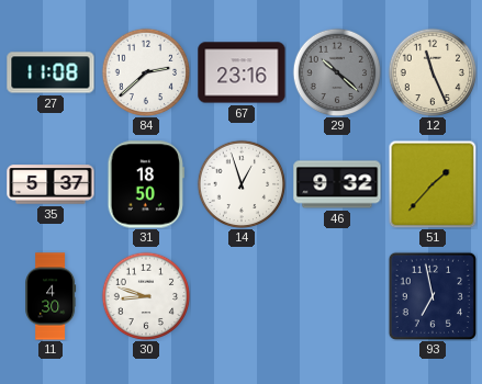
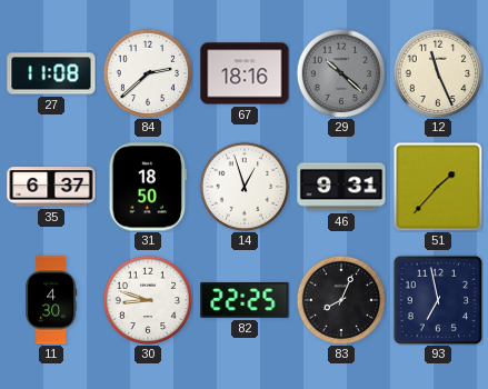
67: 23:16 -> 18:16
35: 5:37 -> 6:37
46: 9:32 -> 9:31
82: none -> 22:25
83: none -> 8:04
